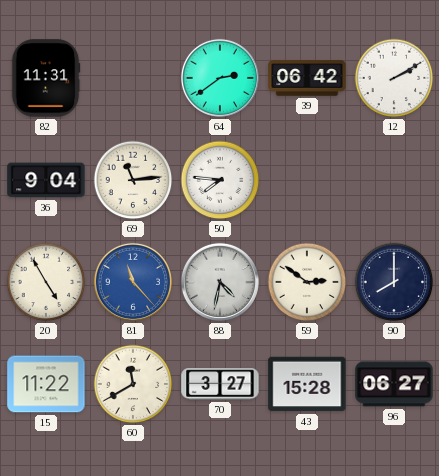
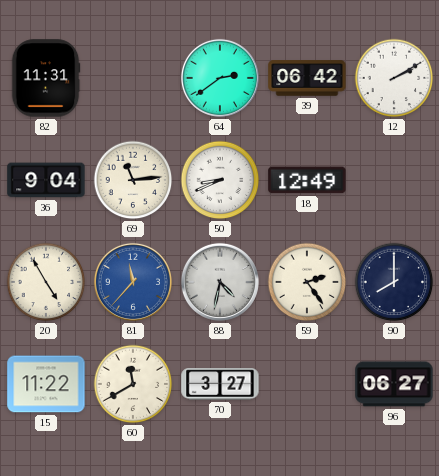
50: 7:46 -> 8:41
18: none -> 12:49
81: 11:23 -> 11:37
59: 2:51 -> 2:24
43: 15:28 -> none
